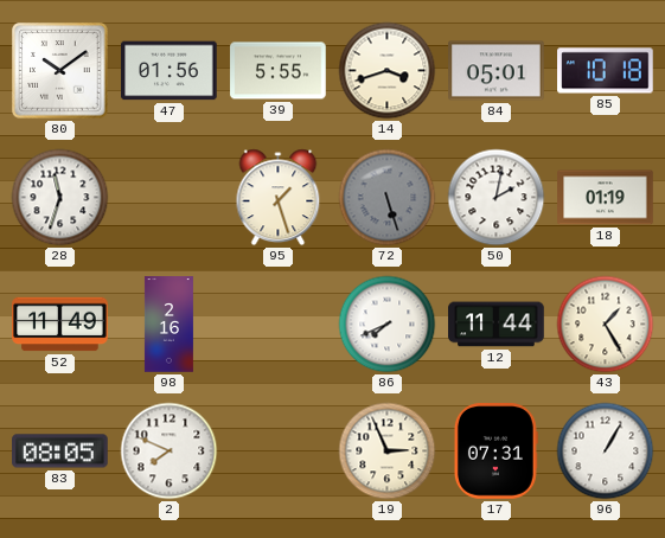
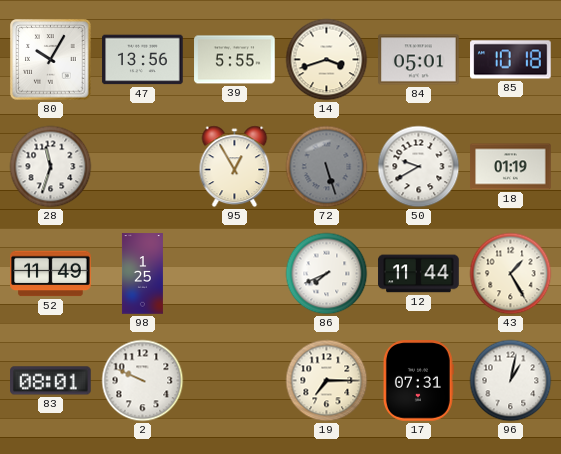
80: 10:09 -> 10:05
47: 01:56 -> 13:56
95: 1:27 -> 12:55
50: 2:02 -> 9:40
98: 2:16 -> 1:25
83: 08:05 -> 08:01
2: 7:49 -> 9:49
19: 2:56 -> 7:15
96: 1:05 -> 1:02
